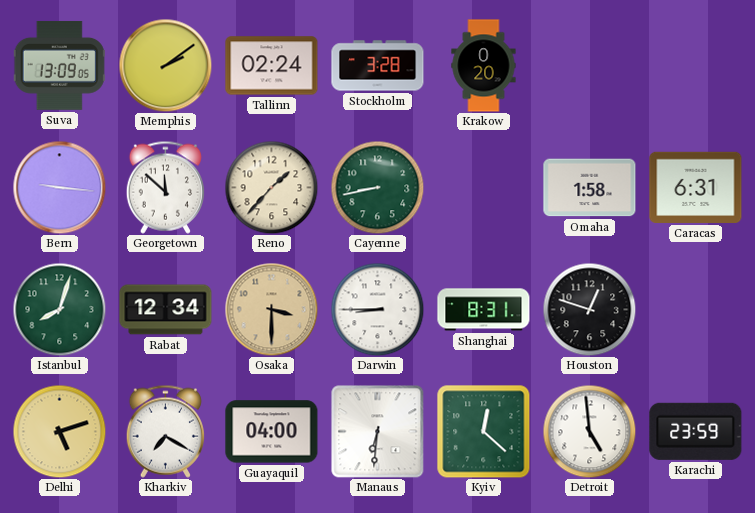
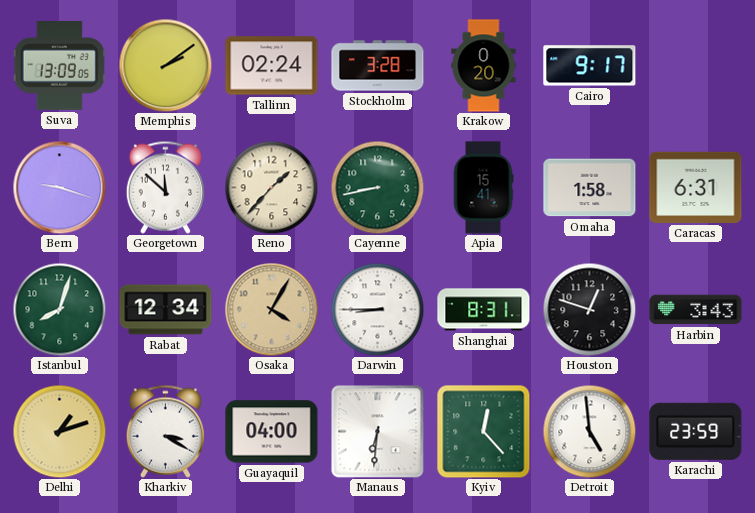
Cairo: none -> 9:17
Bern: 9:16 -> 9:18
Apia: none -> 15:41
Osaka: 3:30 -> 4:05
Harbin: none -> 3:43
Delhi: 5:12 -> 1:12
Kharkiv: 7:20 -> 3:20
Kyiv: 12:22 -> 12:23
